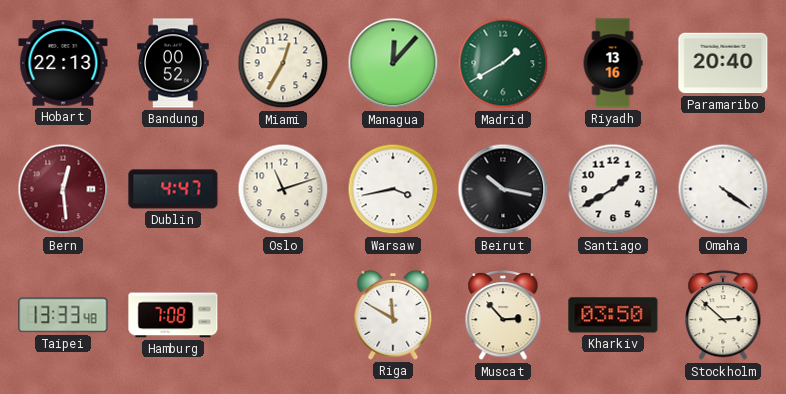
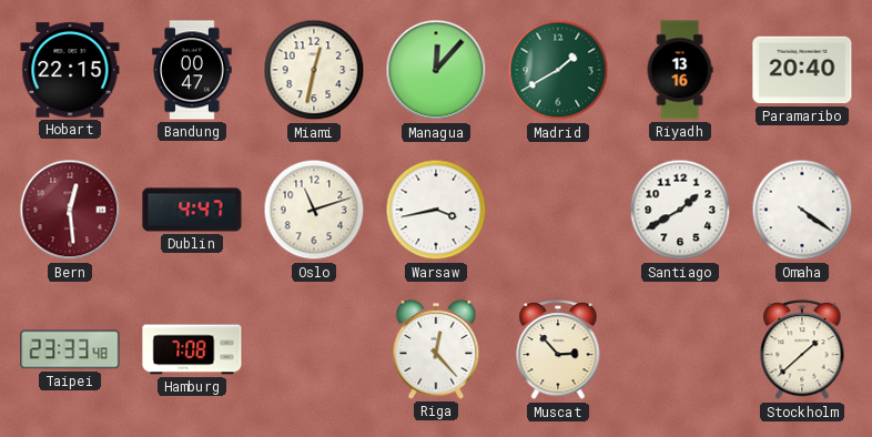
Hobart: 22:13 -> 22:15
Bandung: 00:52 -> 00:47
Miami: 12:35 -> 12:32
Beirut: 10:17 -> none
Taipei: 13:33 -> 23:33
Riga: 11:50 -> 12:23
Kharkiv: 03:50 -> none
Stockholm: 2:52 -> 1:38
